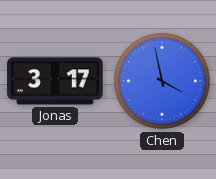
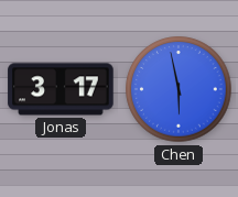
Chen: 3:58 -> 5:58
